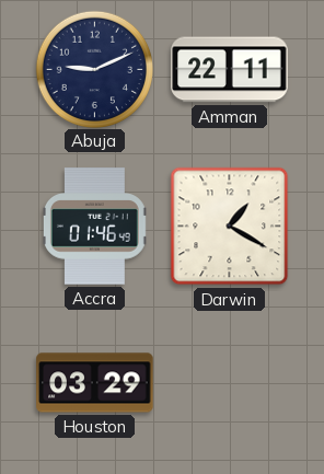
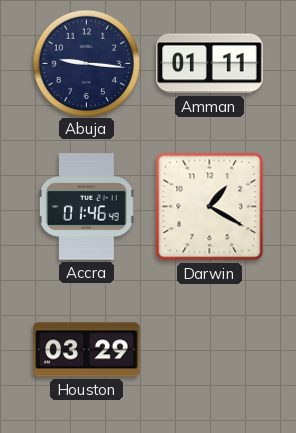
Abuja: 9:11 -> 9:16
Amman: 22:11 -> 01:11
